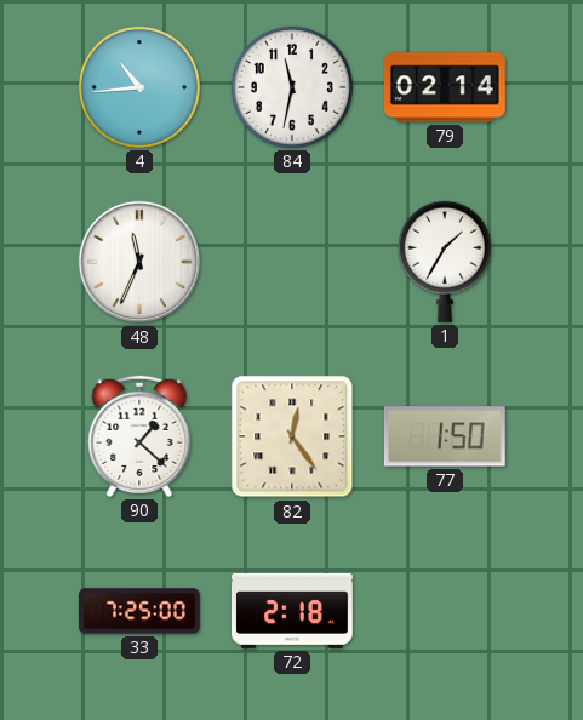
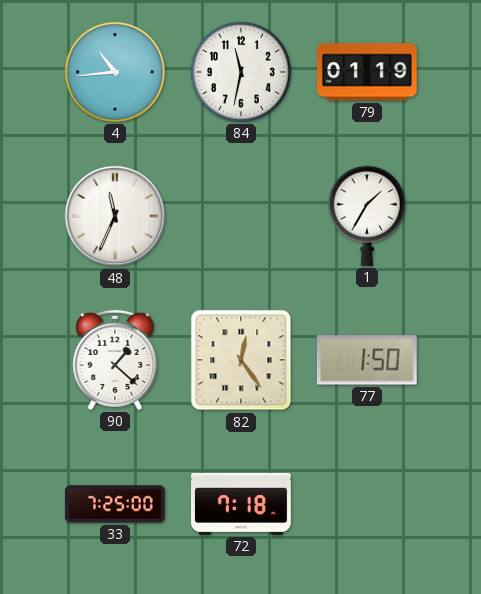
79: 02:14 -> 01:19
72: 2:18 -> 7:18
